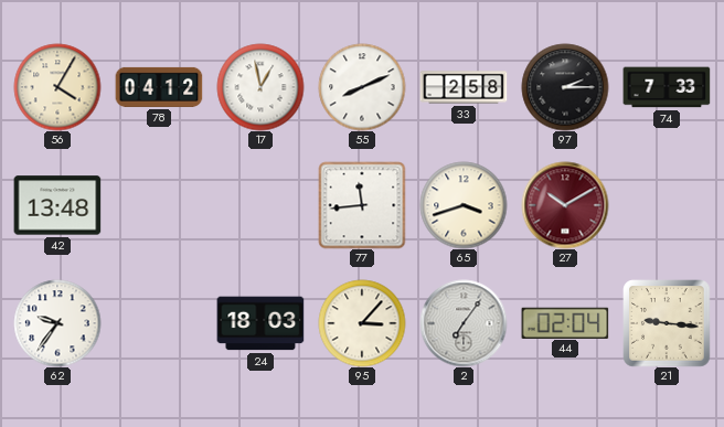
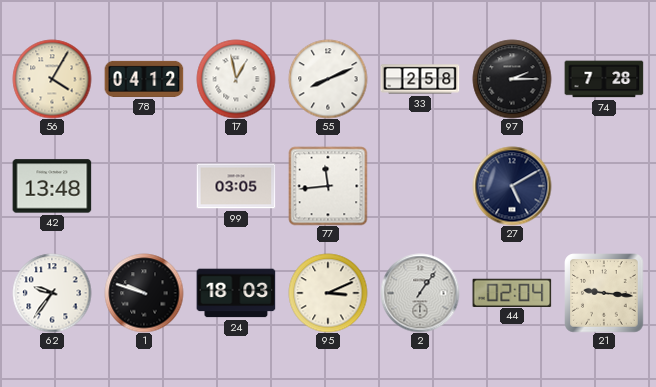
74: 7:33 -> 7:28
99: none -> 03:05
65: 3:42 -> none
27: 10:10 -> 5:10
27 dial: burgundy -> navy
1: none -> 9:48
95: 3:07 -> 3:11
2: 7:06 -> 1:06
